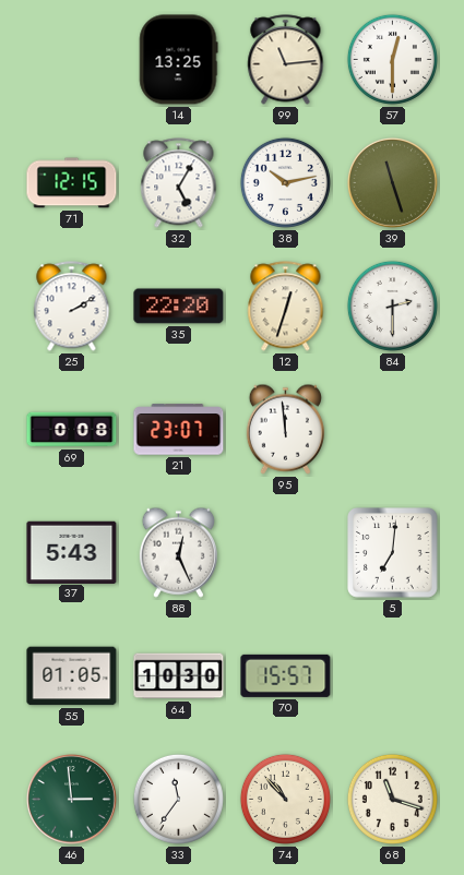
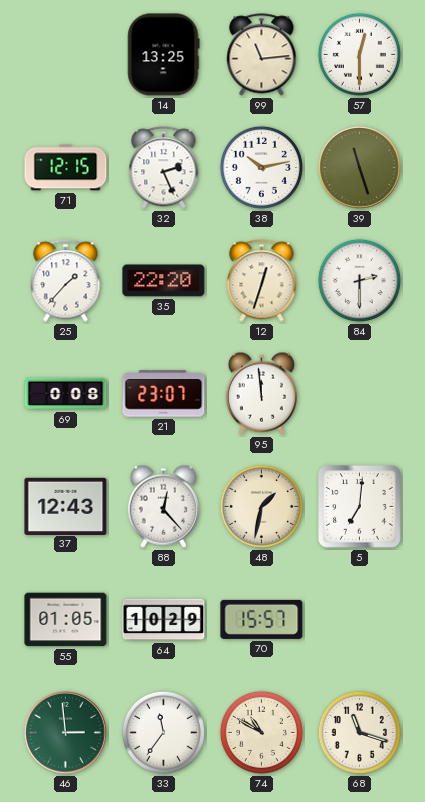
32: 5:05 -> 2:26
25: 2:10 -> 1:37
37: 5:43 -> 12:43
88: 12:26 -> 12:23
48: none -> 1:32
64: 10:30 -> 10:29
74: 10:53 -> 10:50
